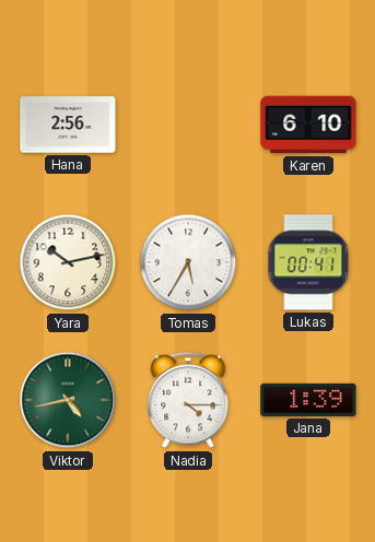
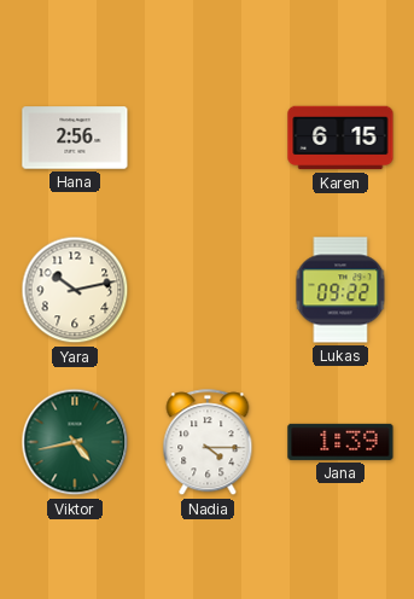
Karen: 6:10 -> 6:15
Tomas: 5:35 -> none
Lukas: 00:41 -> 09:22
